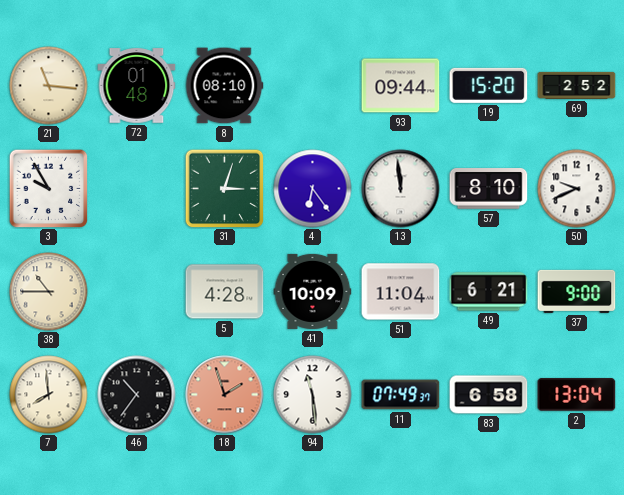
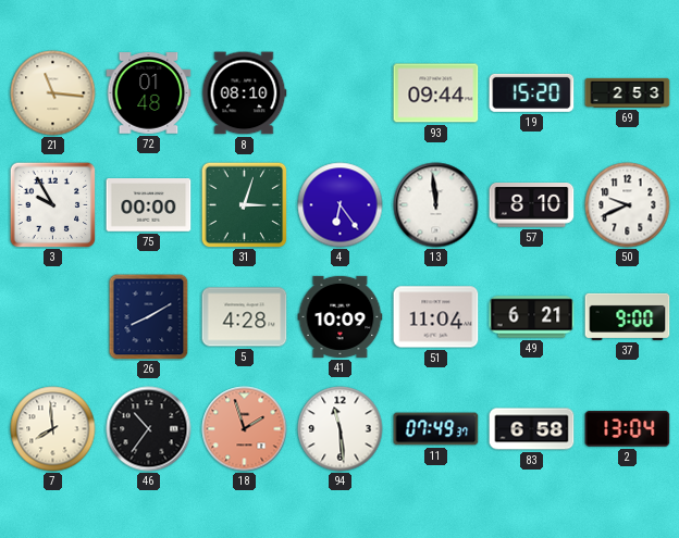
69: 2:52 -> 2:53
75: none -> 00:00
38: 10:45 -> none
26: none -> 8:10
